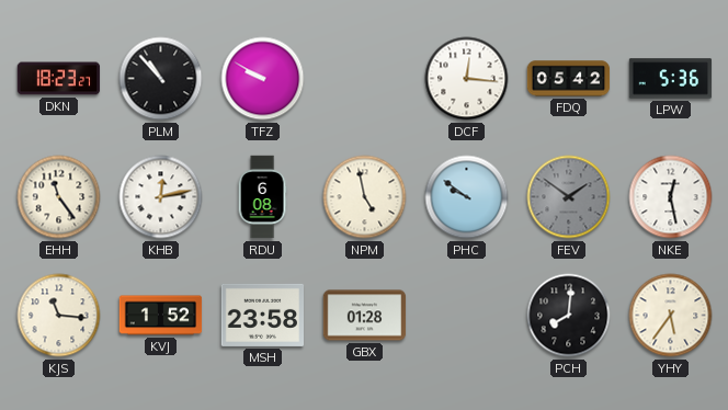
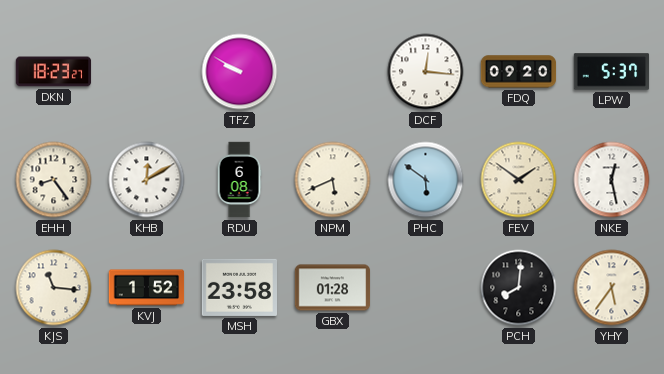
PLM: 10:53 -> none
FDQ: 05:42 -> 09:20
LPW: 5:36 -> 5:37
EHH: 11:24 -> 8:24
KHB: 12:13 -> 12:10
NPM: 4:58 -> 5:41
PHC: 9:51 -> 5:51
FEV dial: grey -> cream
